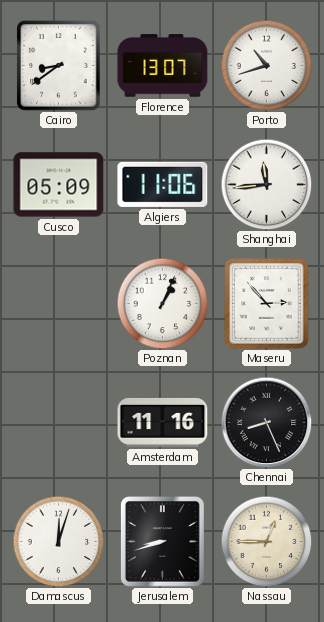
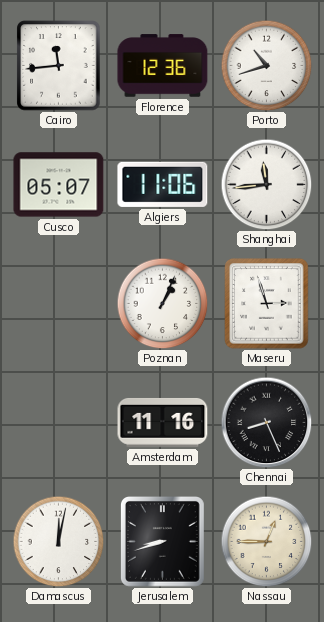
Cairo: 8:39 -> 11:44
Florence: 13:07 -> 12:36
Cusco: 05:09 -> 05:07
Maseru: 2:53 -> 2:57
Damascus: 12:03 -> 12:02
